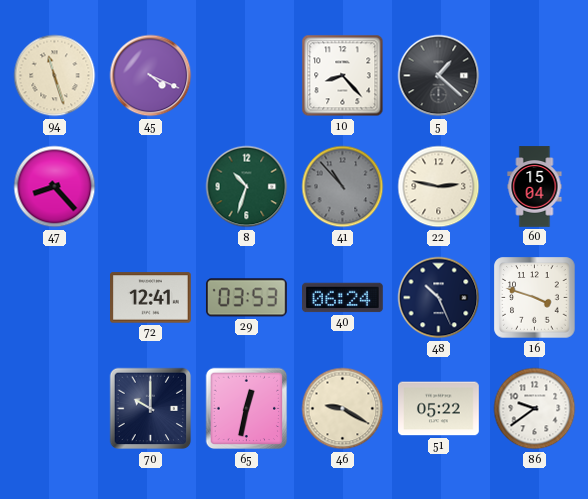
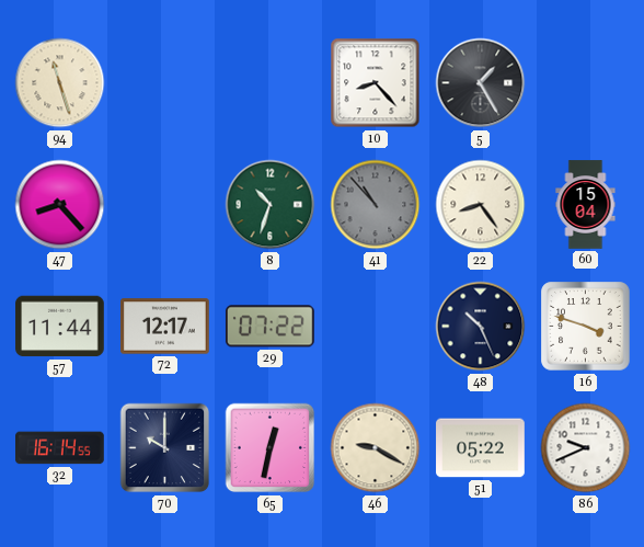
45: 4:19 -> none
5: 1:22 -> 1:25
22: 2:47 -> 8:24
57: none -> 11:44
72: 12:41 -> 12:17
29: 03:53 -> 07:22
40: 06:24 -> none
32: none -> 16:14
86: 9:39 -> 9:41
